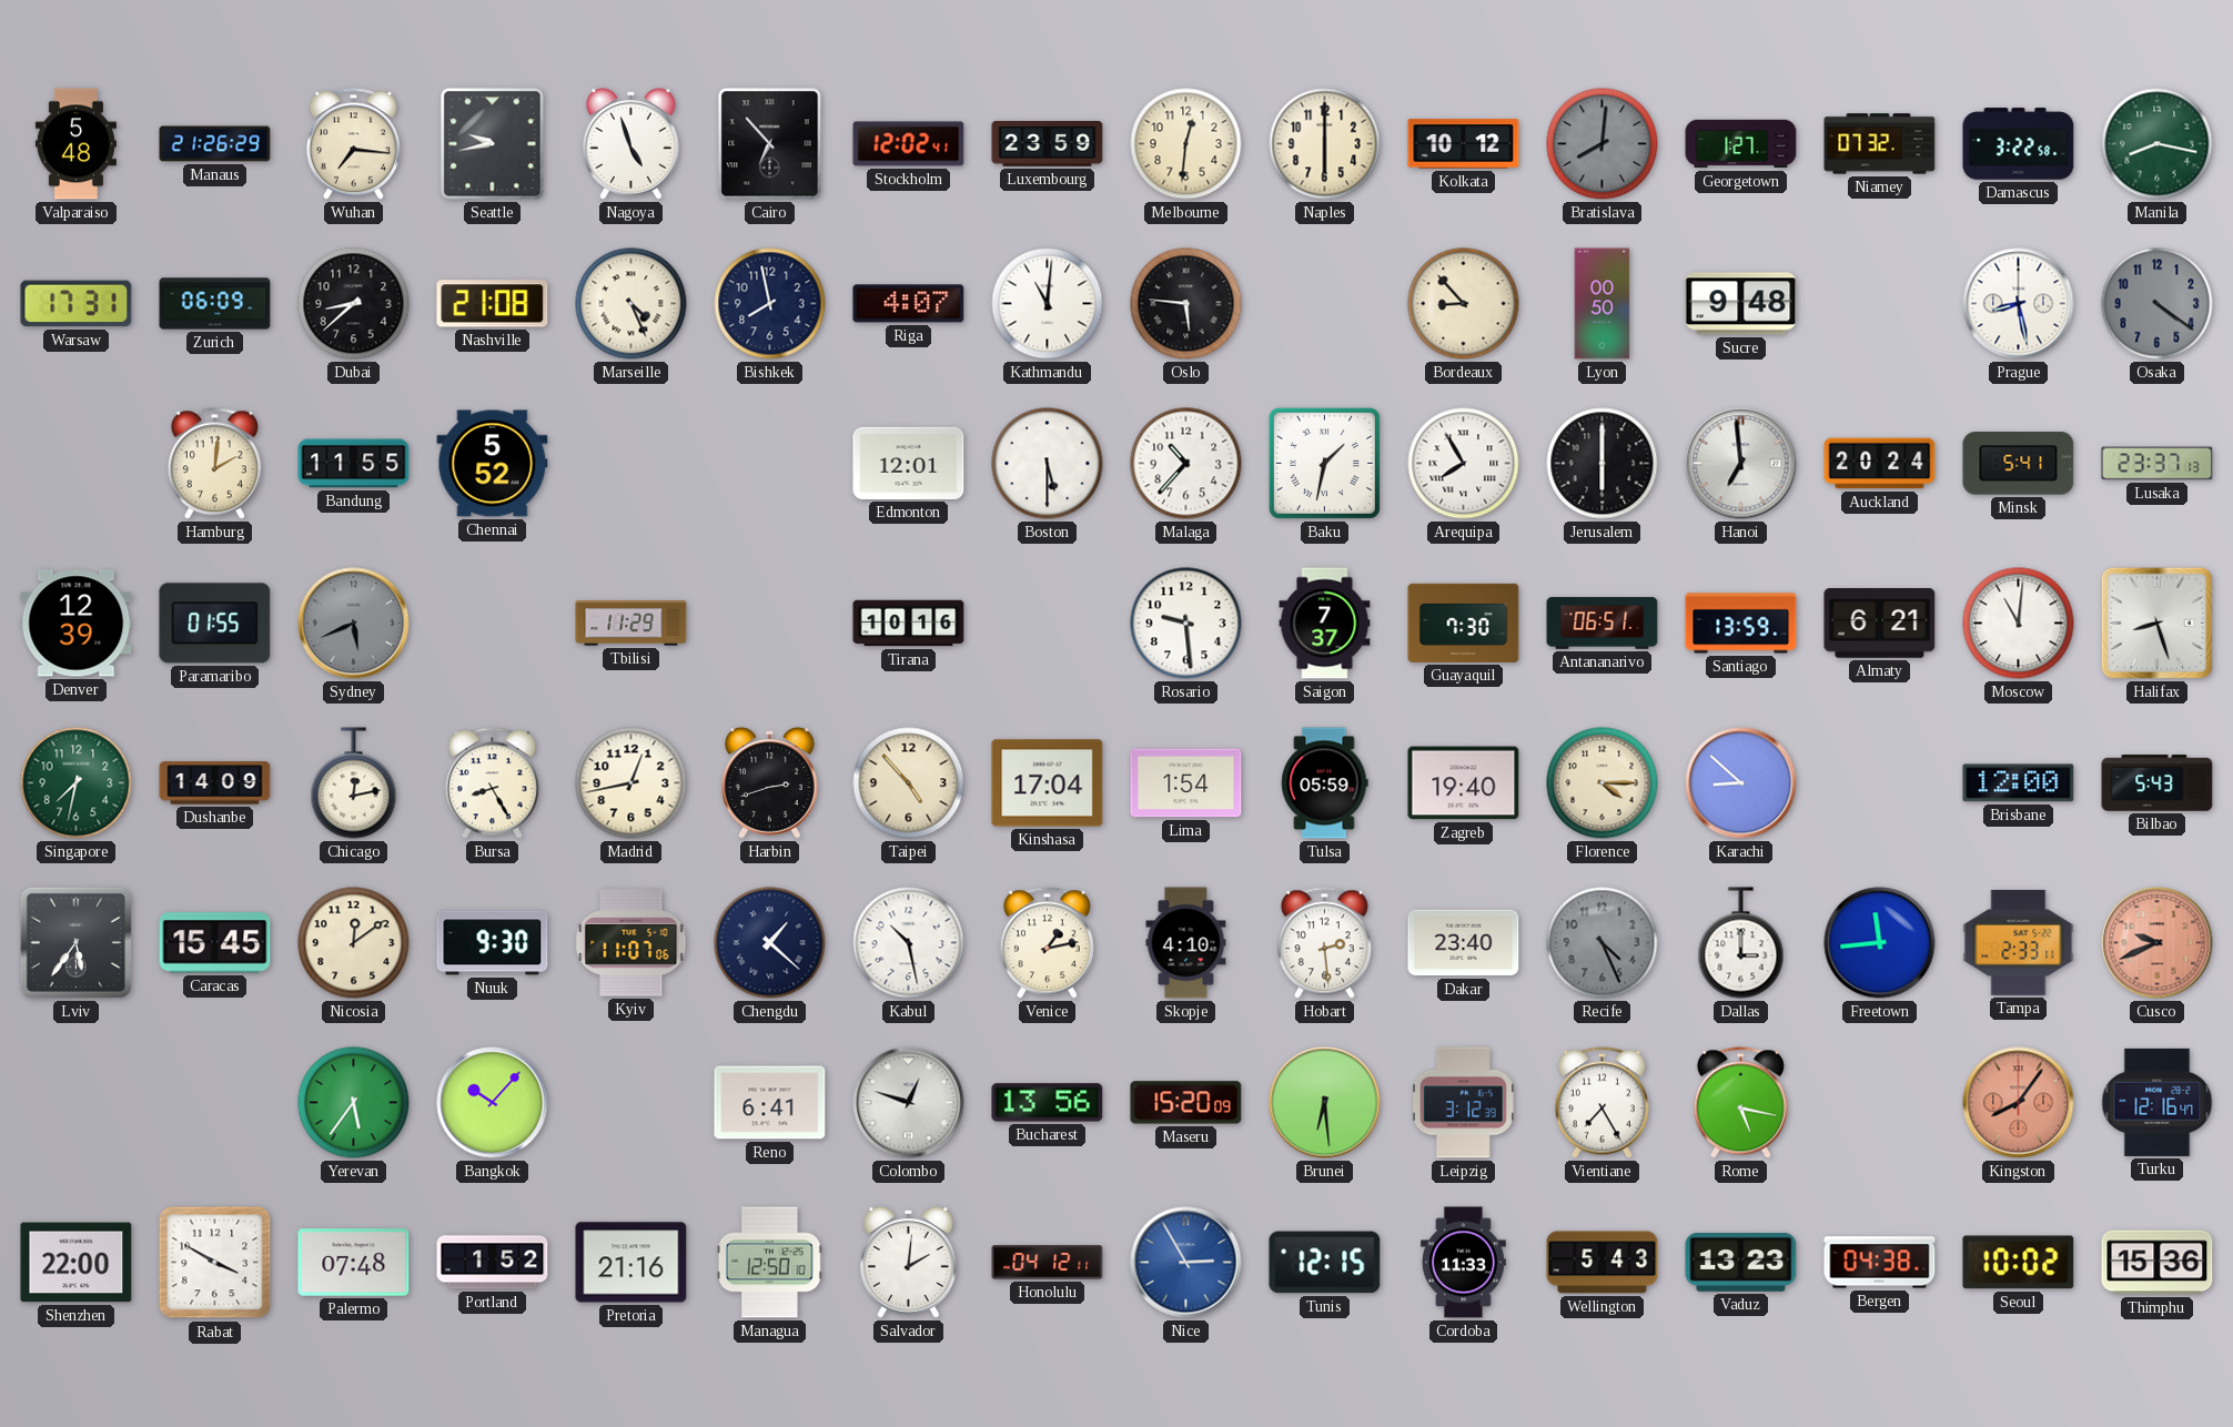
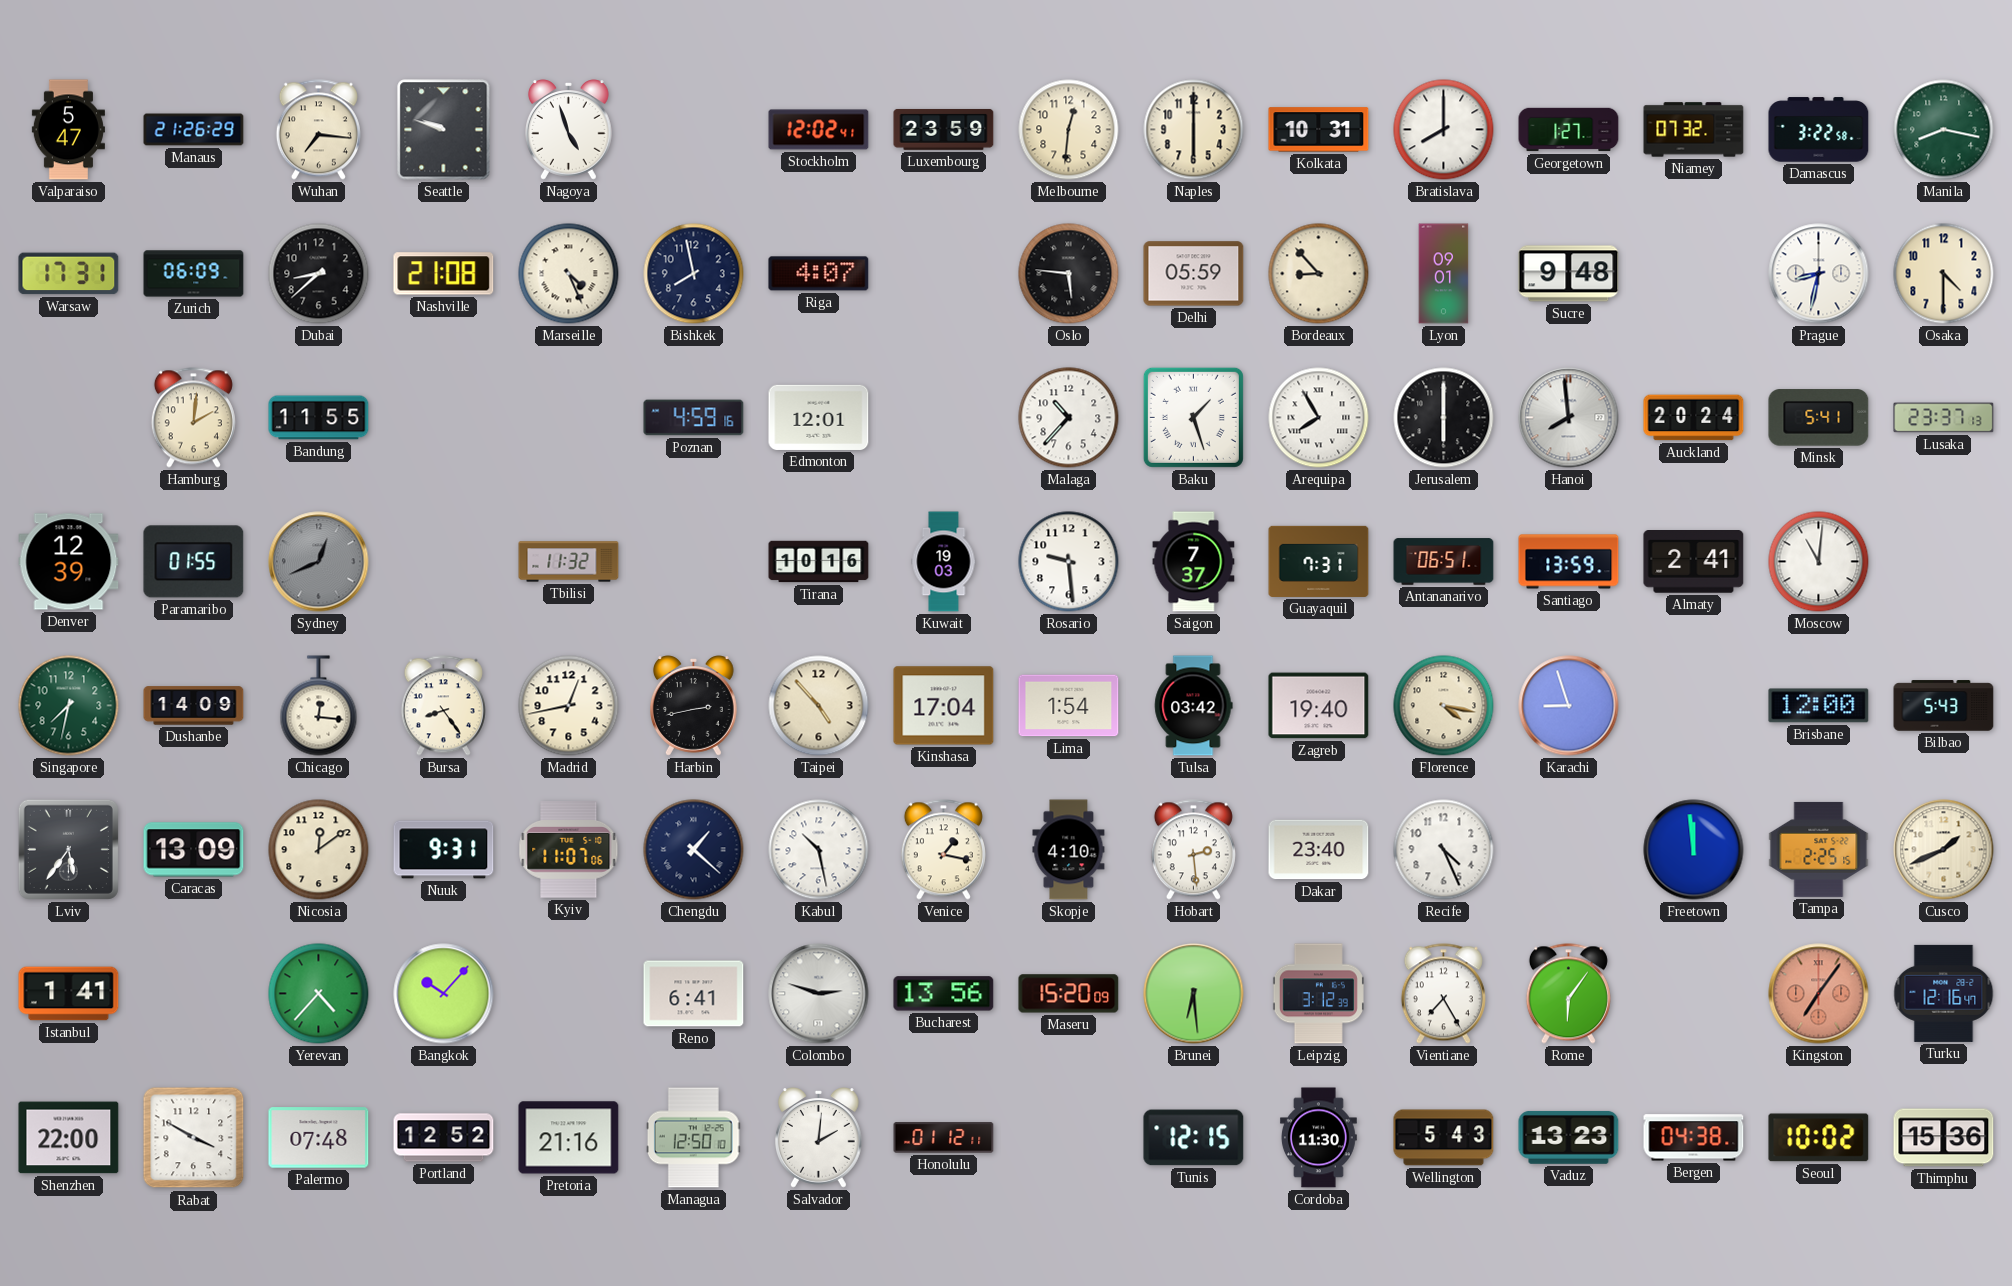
Valparaiso: 5:48 -> 5:47
Seattle: 9:43 -> 9:48
Cairo: 6:53 -> none
Kolkata: 10:12 -> 10:31
Bratislava: 8:01 -> 8:00
Bratislava dial: grey -> white
Kathmandu: 11:01 -> none
Delhi: none -> 05:59
Lyon: 00:50 -> 09:01
Prague: 8:28 -> 8:32
Osaka: 4:21 -> 4:30
Osaka dial: grey -> cream
Chennai: 5:52 -> none
Poznan: none -> 4:59
Boston: 5:30 -> none
Baku: 1:32 -> 1:27
Hanoi: 6:59 -> 7:59
Sydney: 5:41 -> 12:41
Tbilisi: 11:29 -> 11:32
Kuwait: none -> 19:03
Guayaquil: 7:30 -> 7:31
Almaty: 6:21 -> 2:41
Halifax: 8:27 -> none
Chicago: 12:13 -> 12:16
Bursa: 8:25 -> 8:24
Harbin: 2:42 -> 2:43
Tulsa: 05:59 -> 03:42
Florence: 4:15 -> 4:17
Karachi: 8:52 -> 8:57
Caracas: 15:45 -> 13:09
Nuuk: 9:30 -> 9:31
Venice: 1:13 -> 1:17
Recife dial: grey -> white
Dallas: 3:00 -> none
Freetown: 11:44 -> 11:59
Tampa: 2:33 -> 2:25
Cusco: 9:41 -> 1:41
Cusco dial: salmon -> cream
Istanbul: none -> 1:41
Yerevan: 5:36 -> 4:37
Colombo: 12:48 -> 2:48
Rome: 5:17 -> 6:06
Kingston: 8:06 -> 7:06
Portland: 1:52 -> 12:52
Honolulu: 04:12 -> 01:12
Nice: 2:55 -> none
Cordoba: 11:33 -> 11:30
